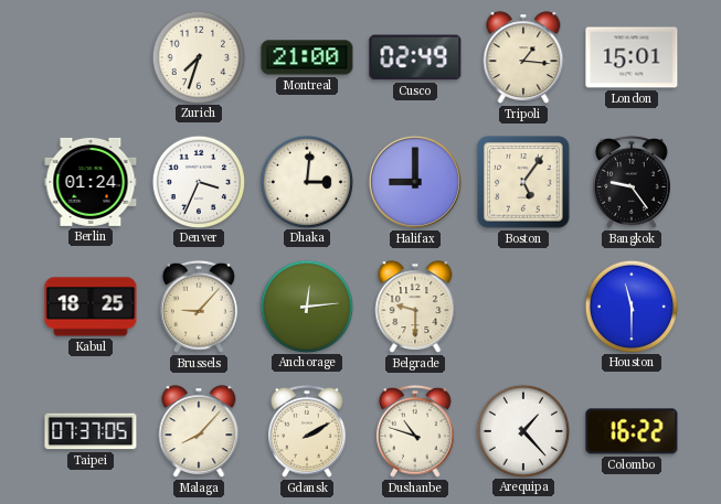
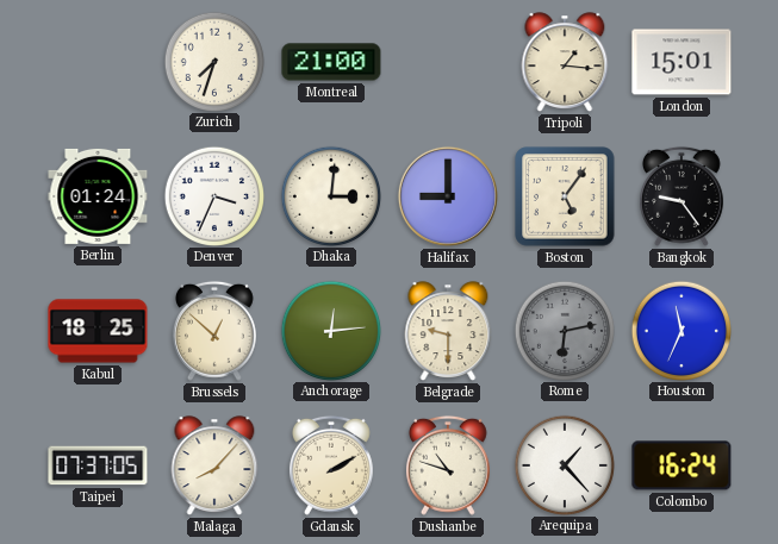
Cusco: 02:49 -> none
Brussels: 9:07 -> 12:52
Rome: none -> 6:13
Houston: 11:30 -> 11:34
Colombo: 16:22 -> 16:24
